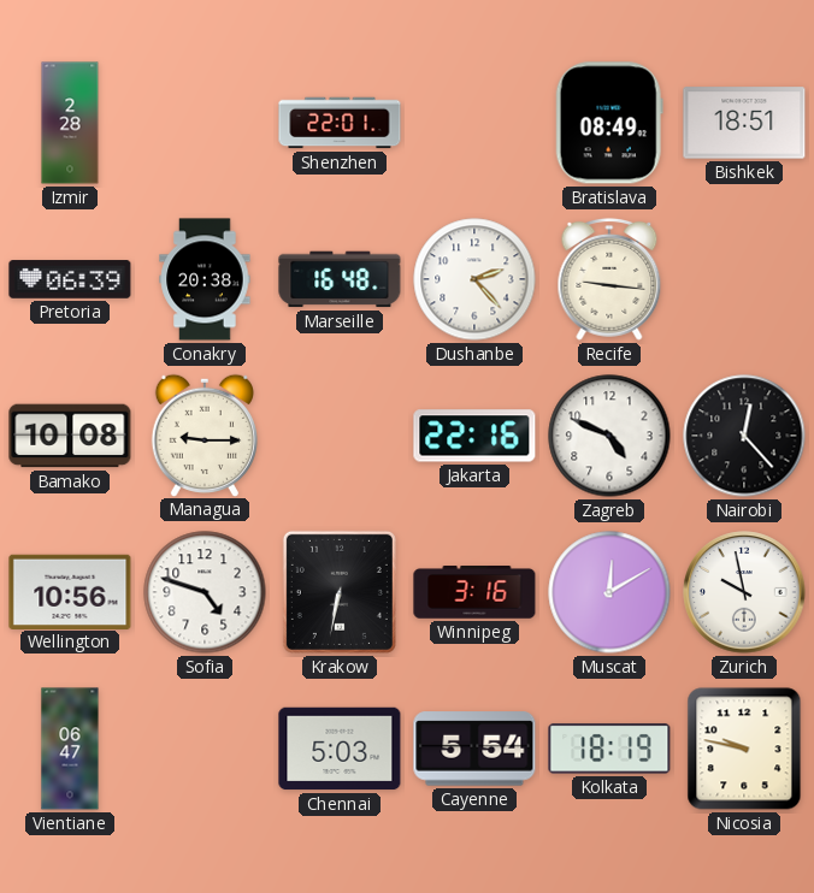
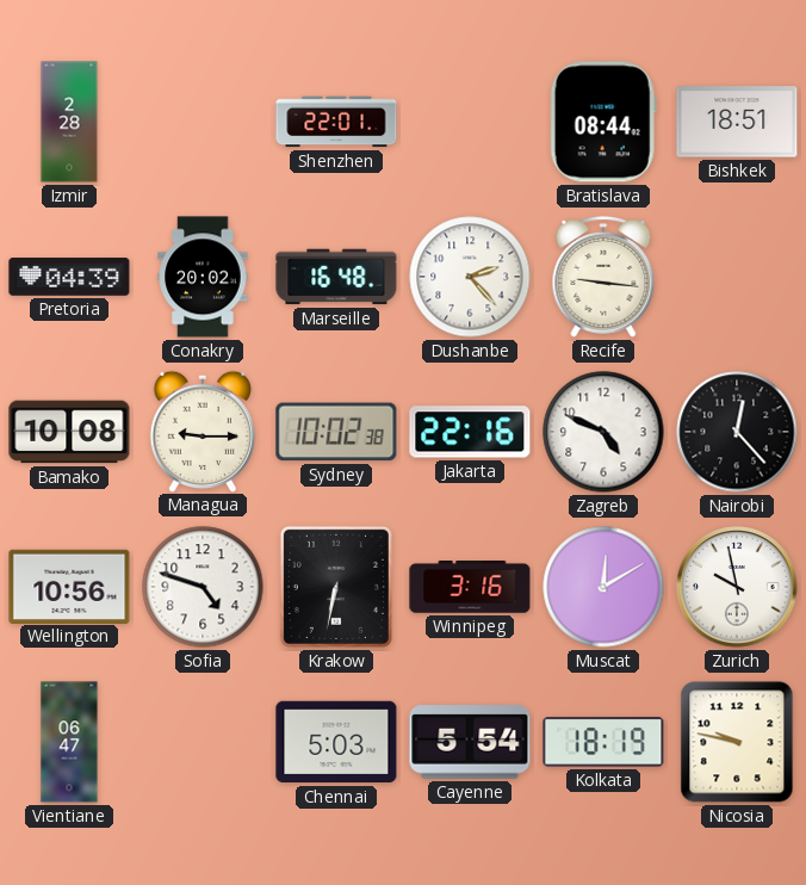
Bratislava: 08:49 -> 08:44
Pretoria: 06:39 -> 04:39
Conakry: 20:38 -> 20:02
Sydney: none -> 10:02
